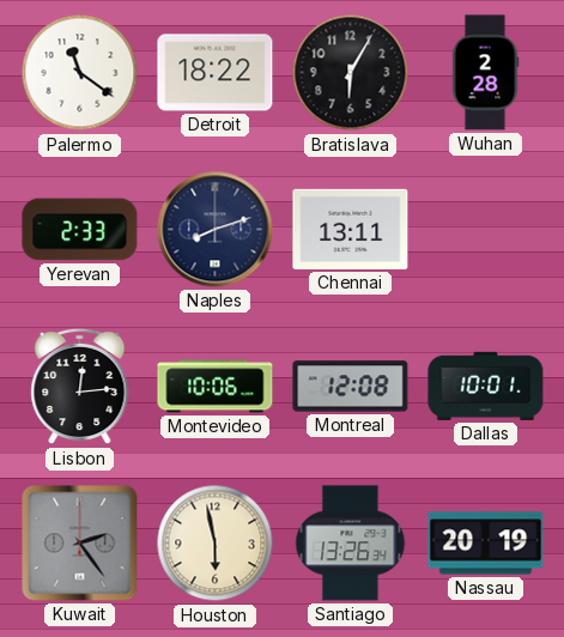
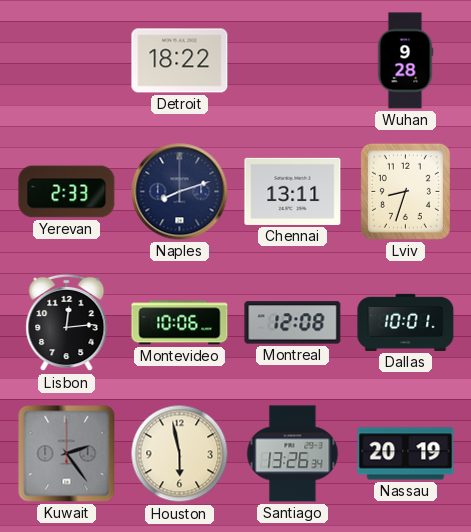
Palermo: 11:21 -> none
Bratislava: 6:05 -> none
Wuhan: 2:28 -> 9:28
Lviv: none -> 8:33
